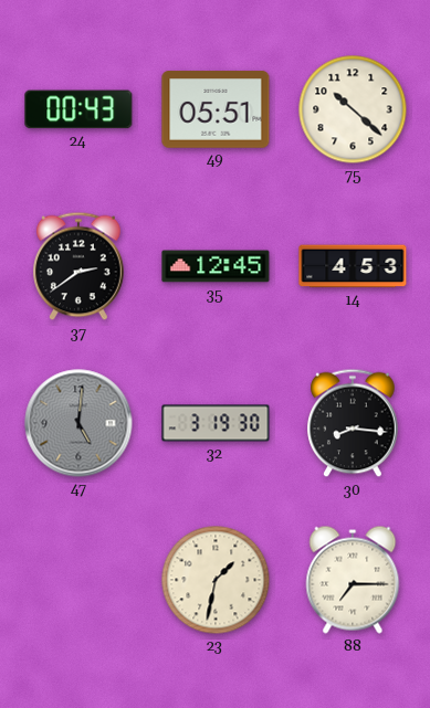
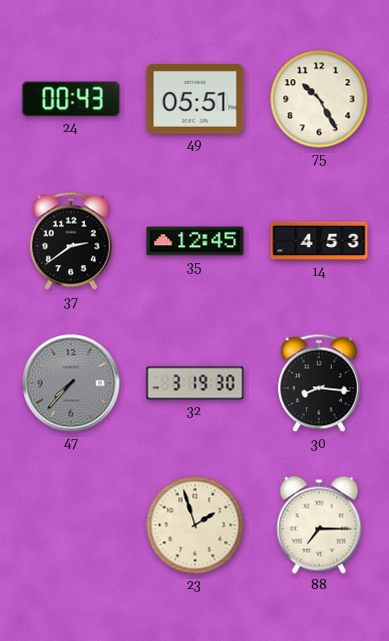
75: 10:22 -> 10:25
47: 5:01 -> 7:37
23: 1:32 -> 1:57
